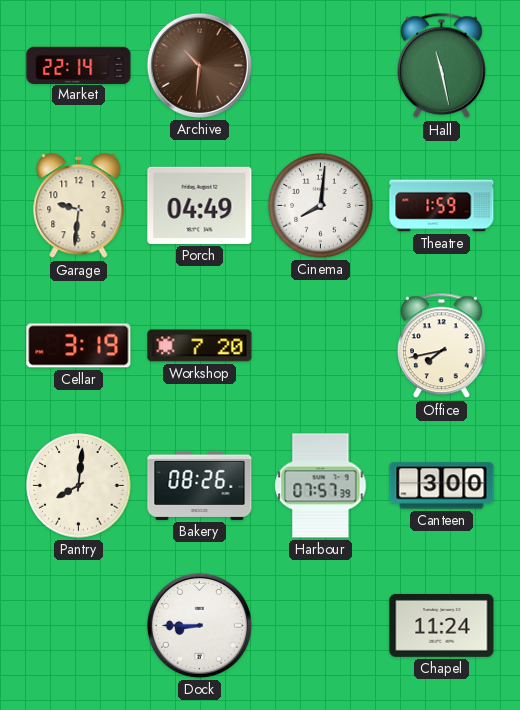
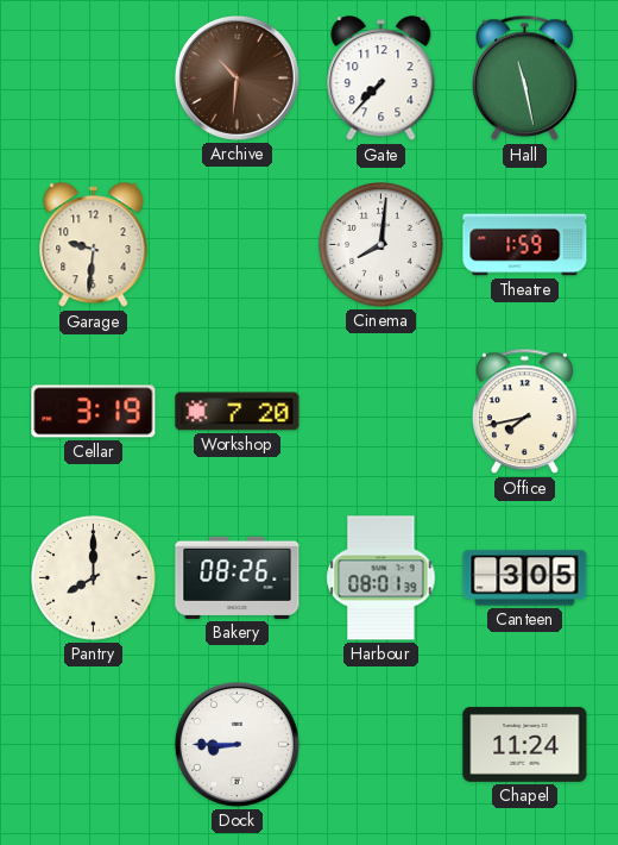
Market: 22:14 -> none
Gate: none -> 7:37
Porch: 04:49 -> none
Pantry: 8:01 -> 8:00
Harbour: 07:57 -> 08:01
Canteen: 3:00 -> 3:05
